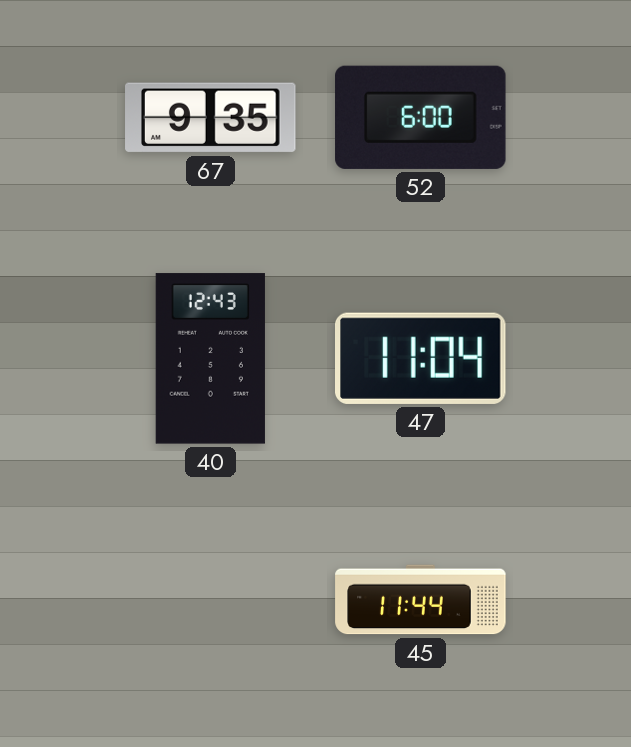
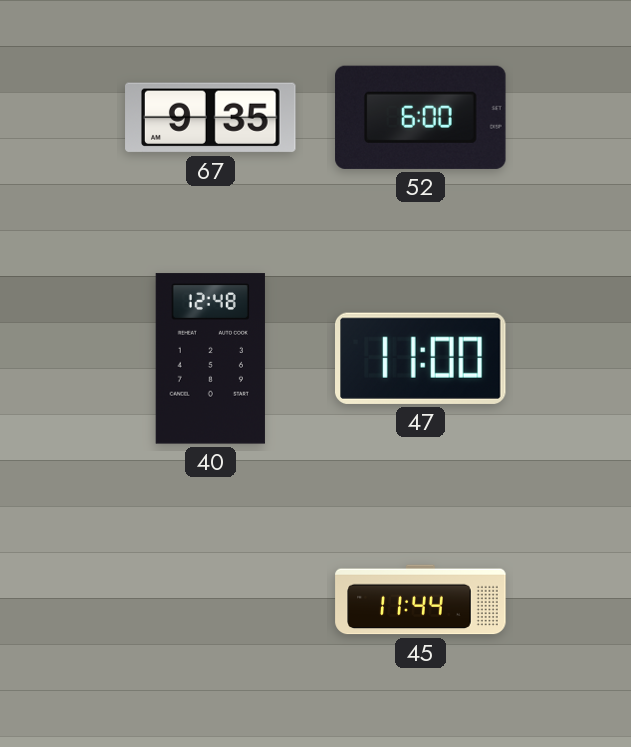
40: 12:43 -> 12:48
47: 11:04 -> 11:00
